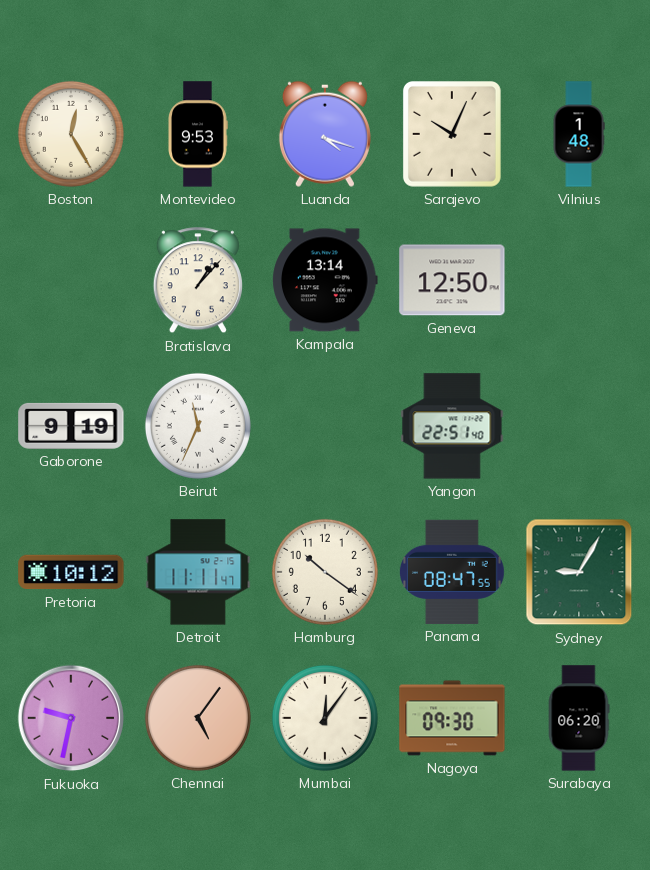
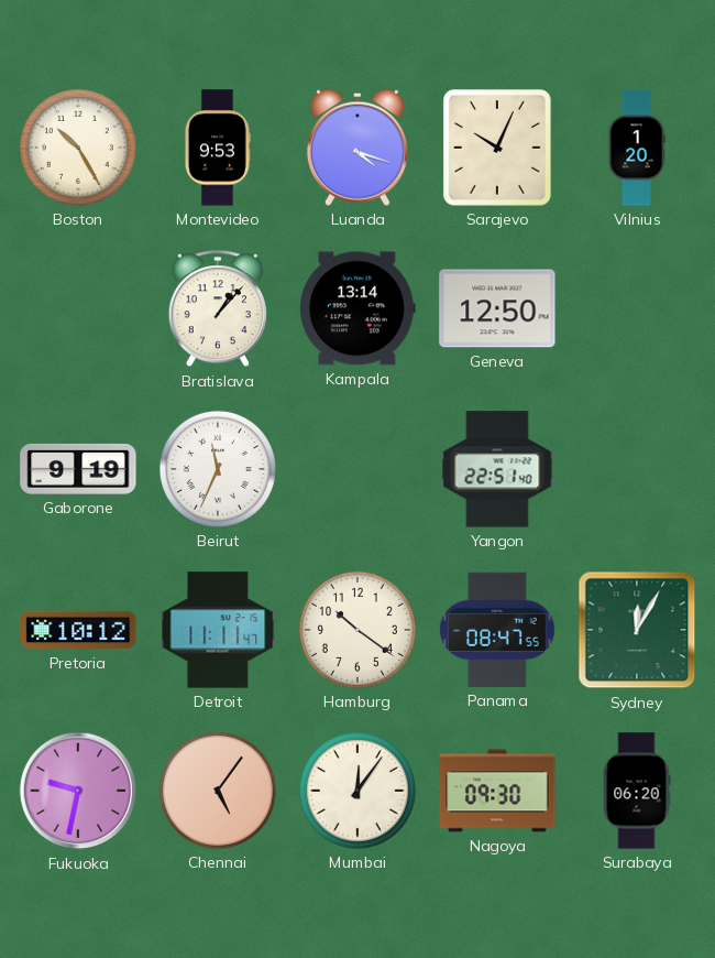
Boston: 12:25 -> 10:25
Vilnius: 1:48 -> 1:20
Sydney: 9:05 -> 12:05
